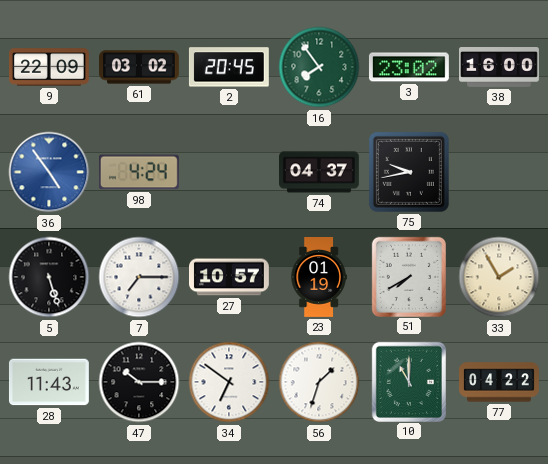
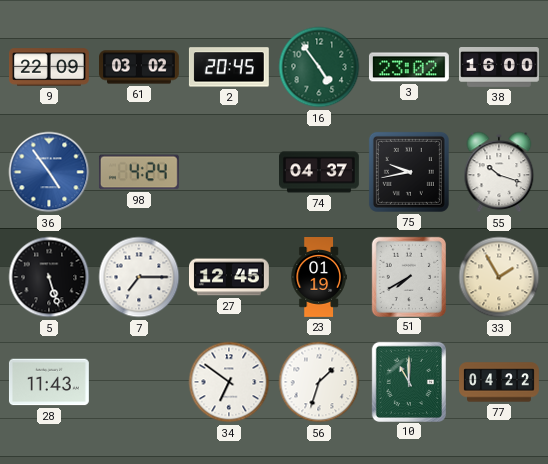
16: 7:54 -> 4:54
55: none -> 10:18
27: 10:57 -> 12:45
47: 10:15 -> none
